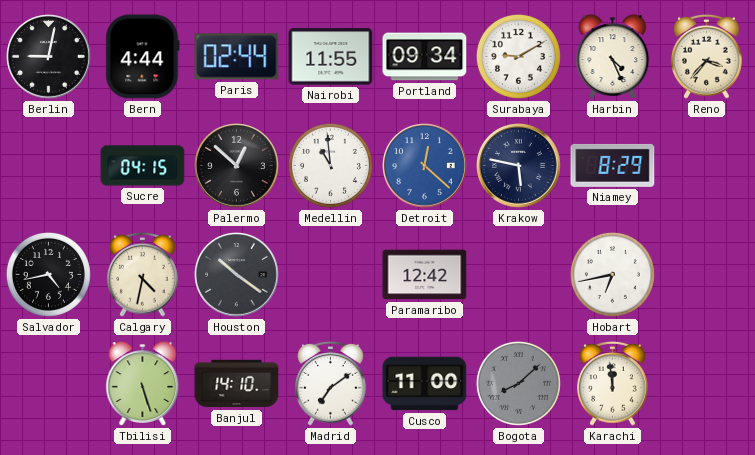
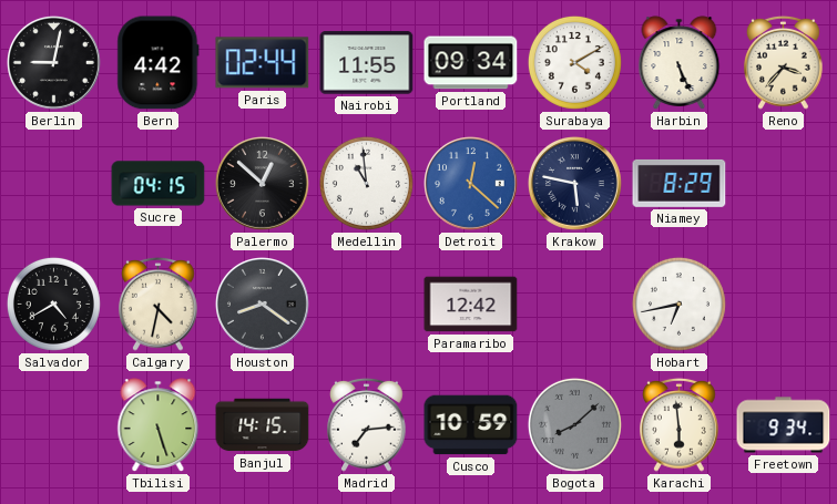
Bern: 4:44 -> 4:42
Surabaya: 9:10 -> 4:10
Harbin: 4:26 -> 5:26
Salvador: 4:43 -> 4:40
Houston: 10:21 -> 8:21
Banjul: 14:10 -> 14:15
Madrid: 7:09 -> 7:14
Cusco: 11:00 -> 10:59
Karachi: 11:59 -> 5:59
Freetown: none -> 9:34
